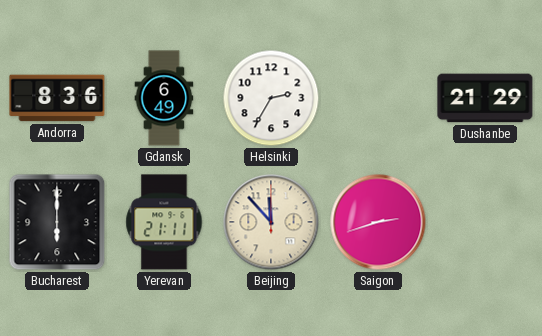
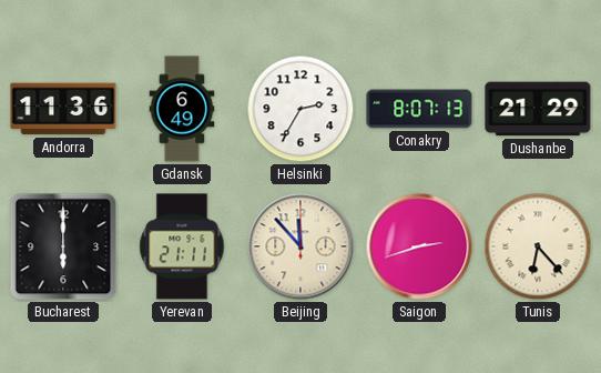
Andorra: 8:36 -> 11:36
Conakry: none -> 8:07
Tunis: none -> 6:23
